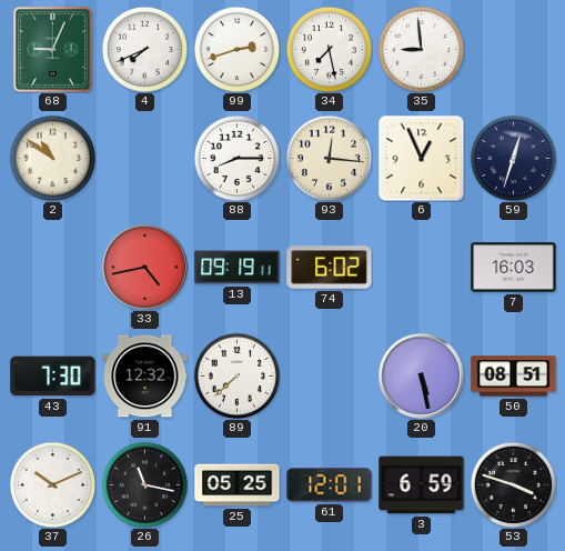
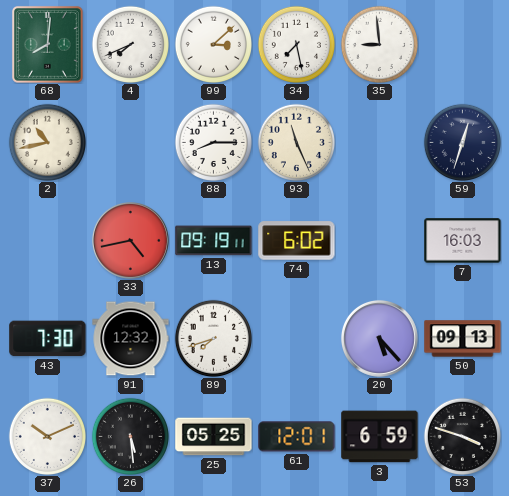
68: 9:04 -> 8:01
99: 2:42 -> 3:08
2: 10:51 -> 10:43
93: 12:16 -> 11:26
6: 12:56 -> none
89: 7:38 -> 7:42
20: 5:28 -> 5:23
50: 08:51 -> 09:13
26: 11:17 -> 5:29
